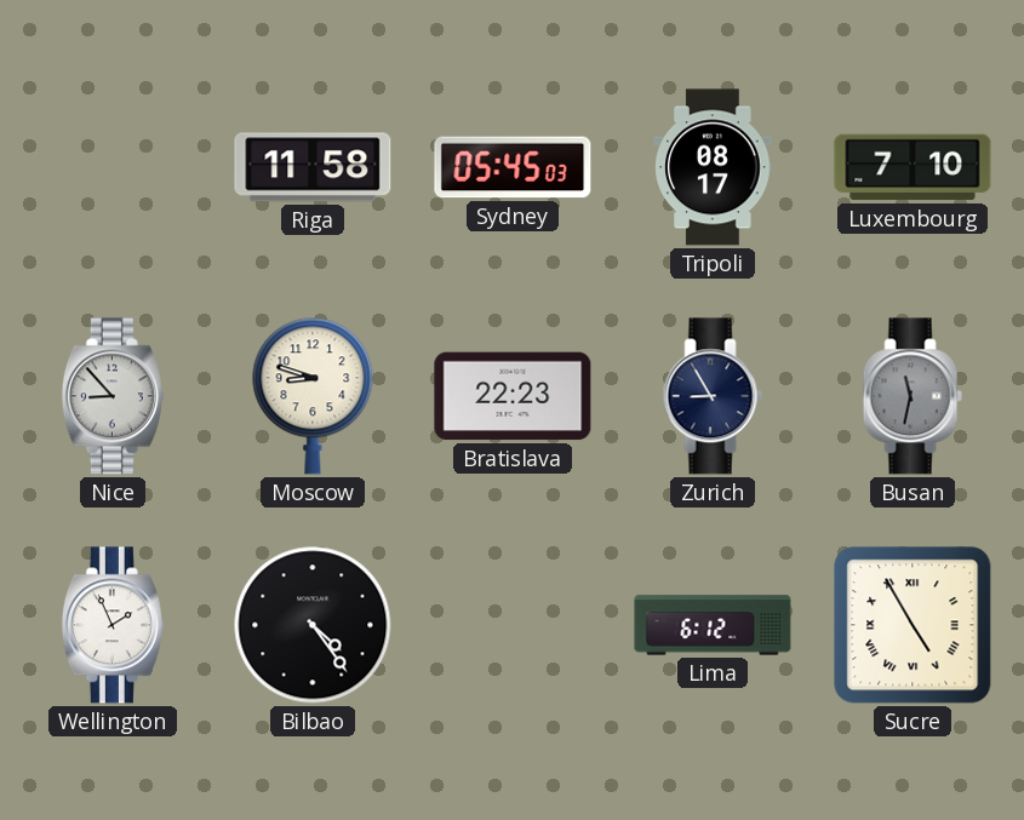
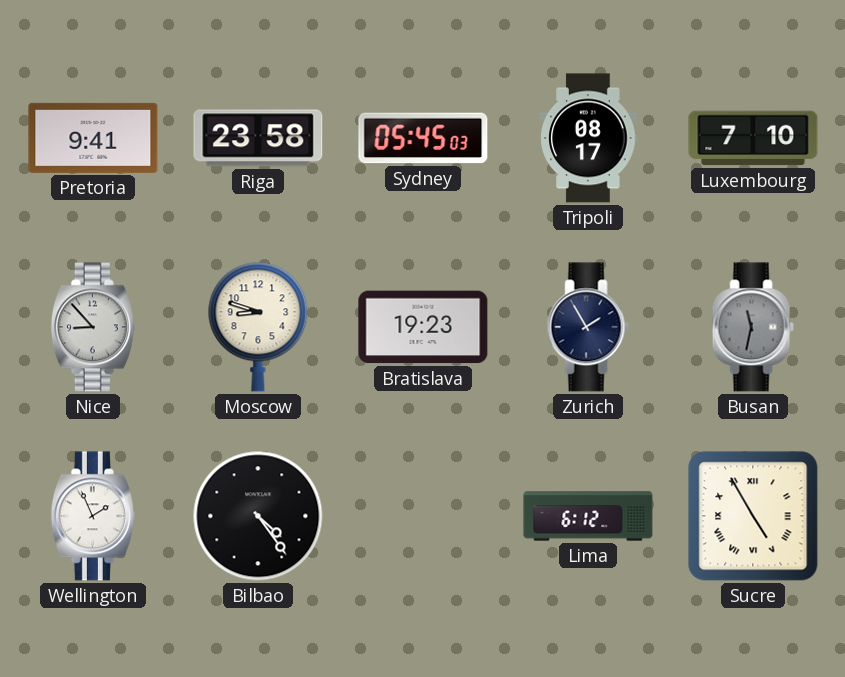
Pretoria: none -> 9:41
Riga: 11:58 -> 23:58
Bratislava: 22:23 -> 19:23
Zurich: 8:55 -> 1:55
